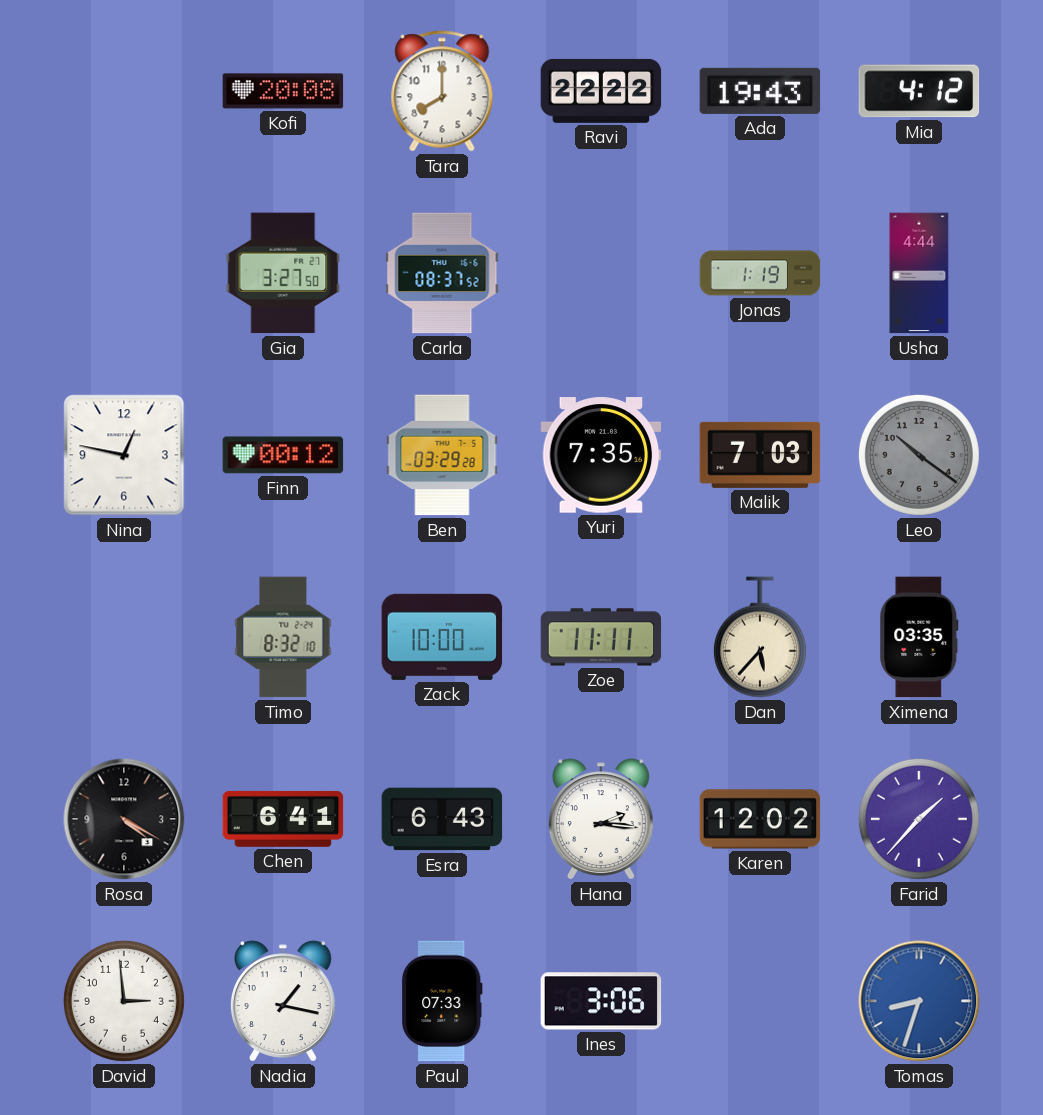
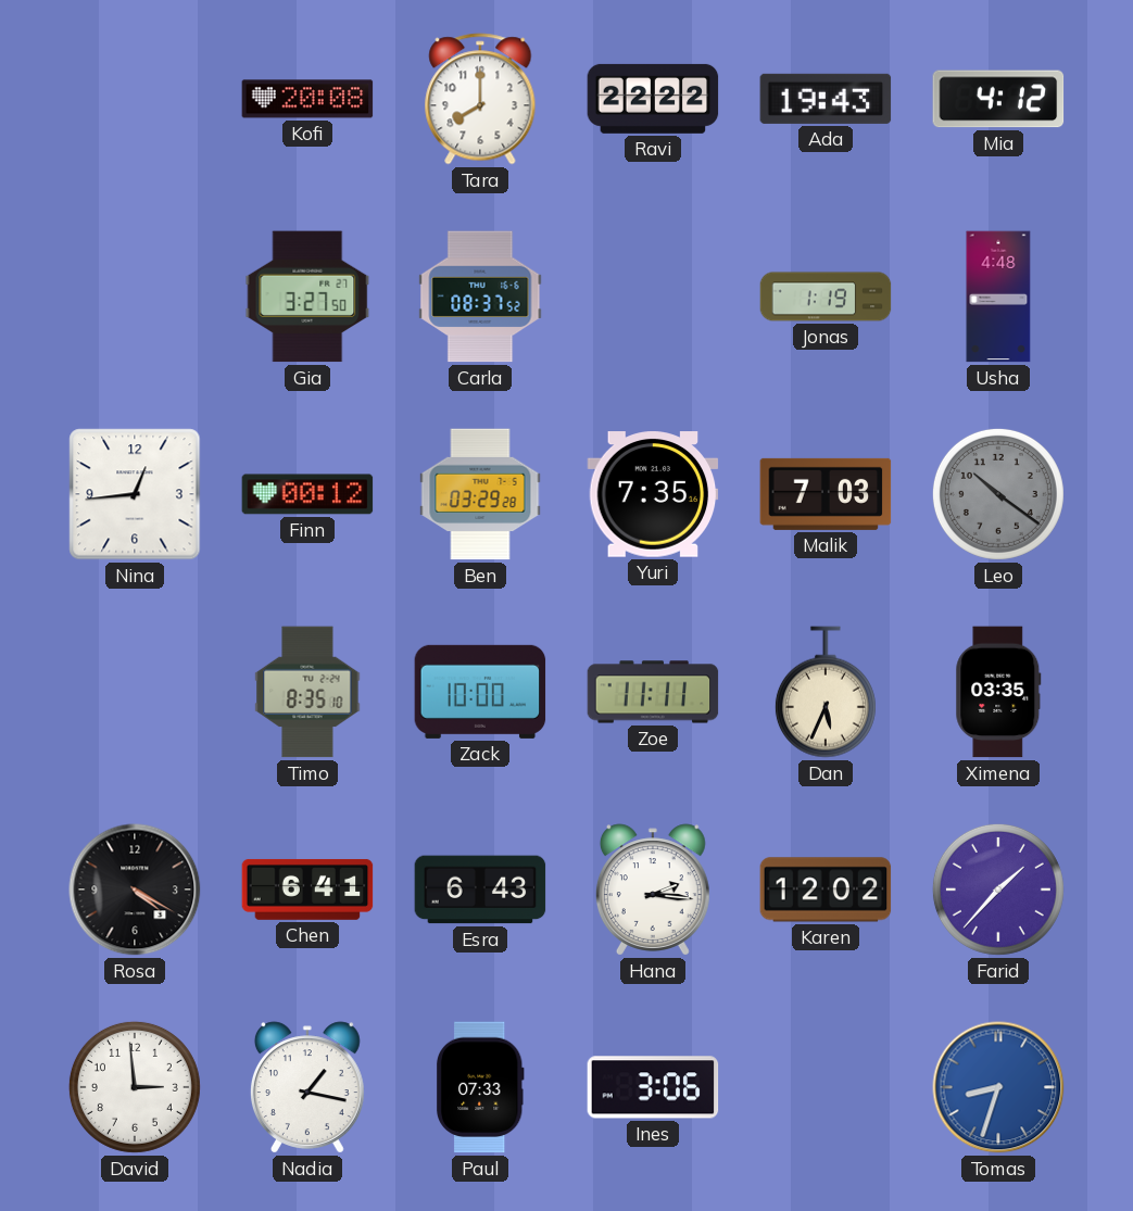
Usha: 4:44 -> 4:48
Nina: 12:47 -> 12:44
Timo: 8:32 -> 8:35
Dan: 5:37 -> 5:34
